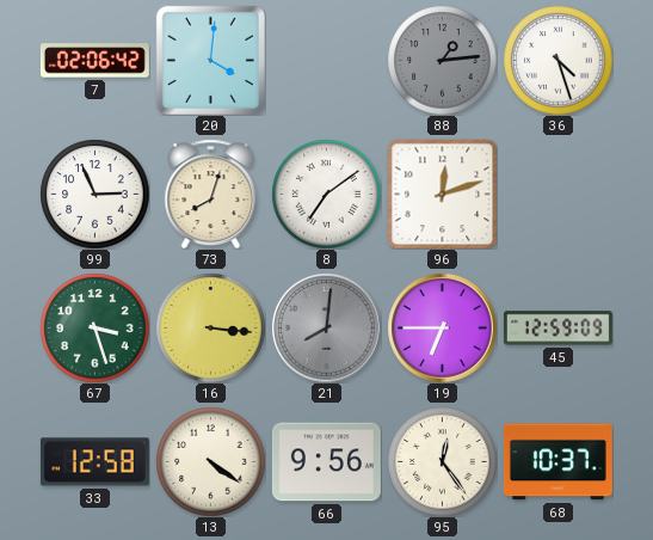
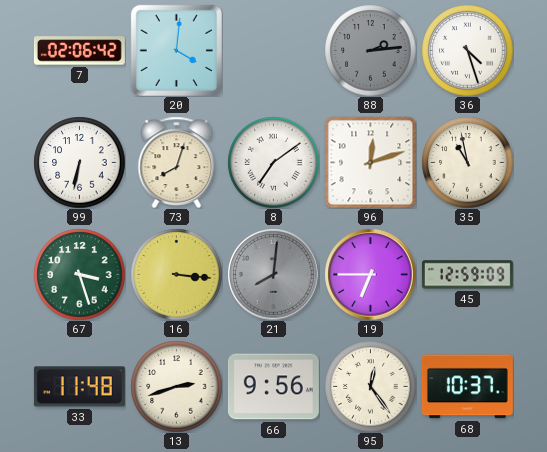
88: 1:14 -> 2:14
99: 2:56 -> 6:32
35: none -> 10:58
33: 12:58 -> 11:48
13: 4:21 -> 2:42
